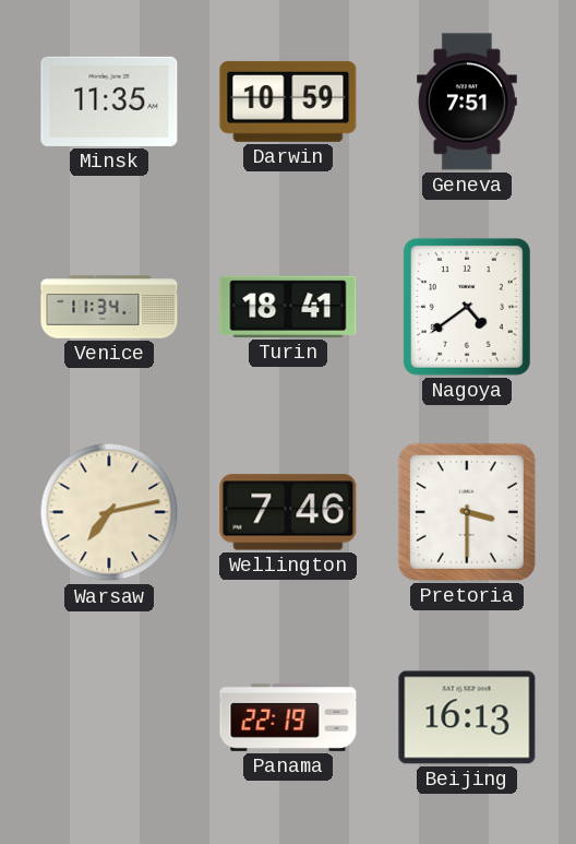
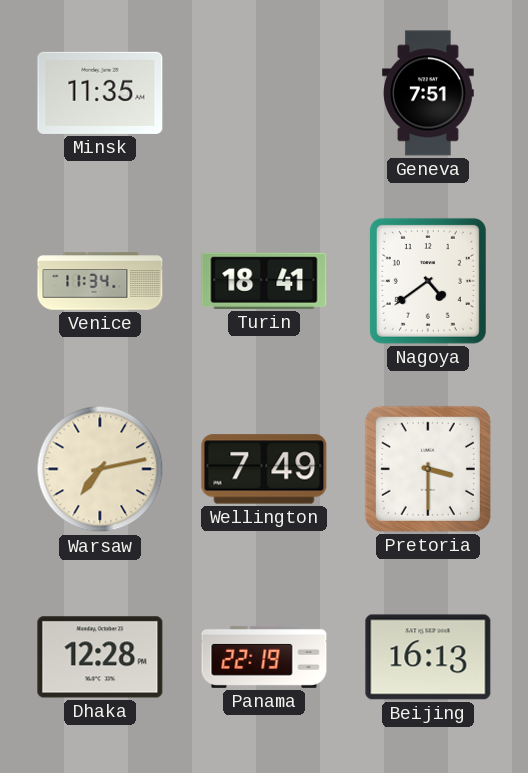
Darwin: 10:59 -> none
Wellington: 7:46 -> 7:49
Dhaka: none -> 12:28
